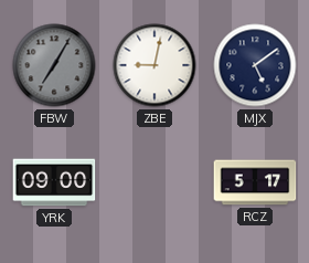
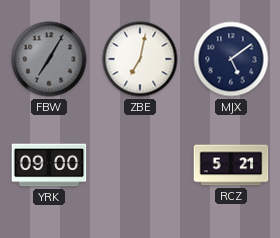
ZBE: 9:02 -> 7:02
RCZ: 5:17 -> 5:21
